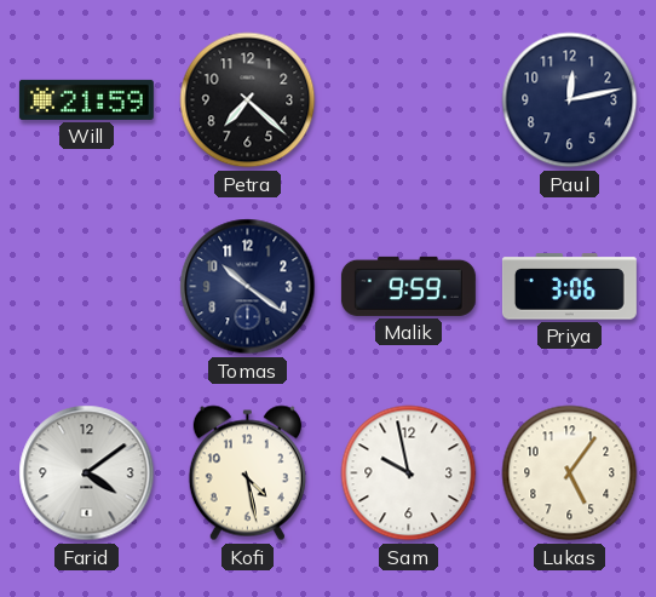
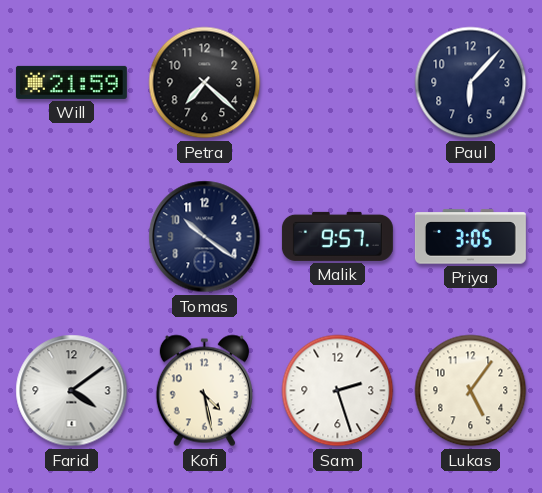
Paul: 12:13 -> 6:07
Malik: 9:59 -> 9:57
Priya: 3:06 -> 3:05
Sam: 9:58 -> 2:27
